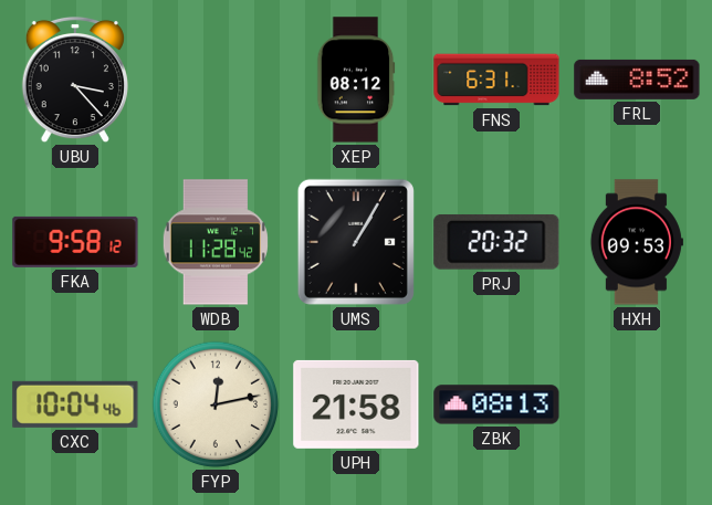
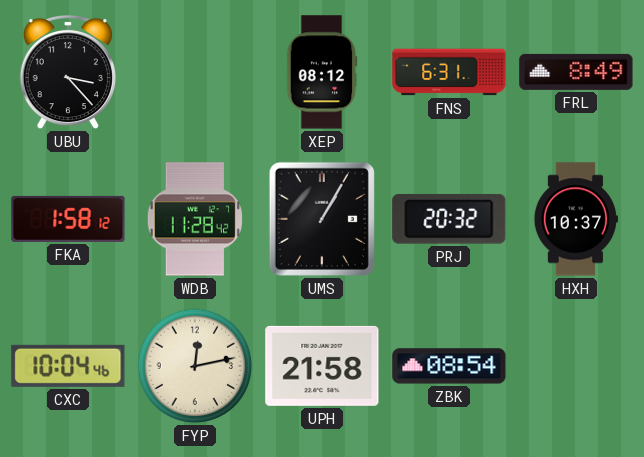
FRL: 8:52 -> 8:49
FKA: 9:58 -> 1:58
HXH: 09:53 -> 10:37
ZBK: 08:13 -> 08:54
